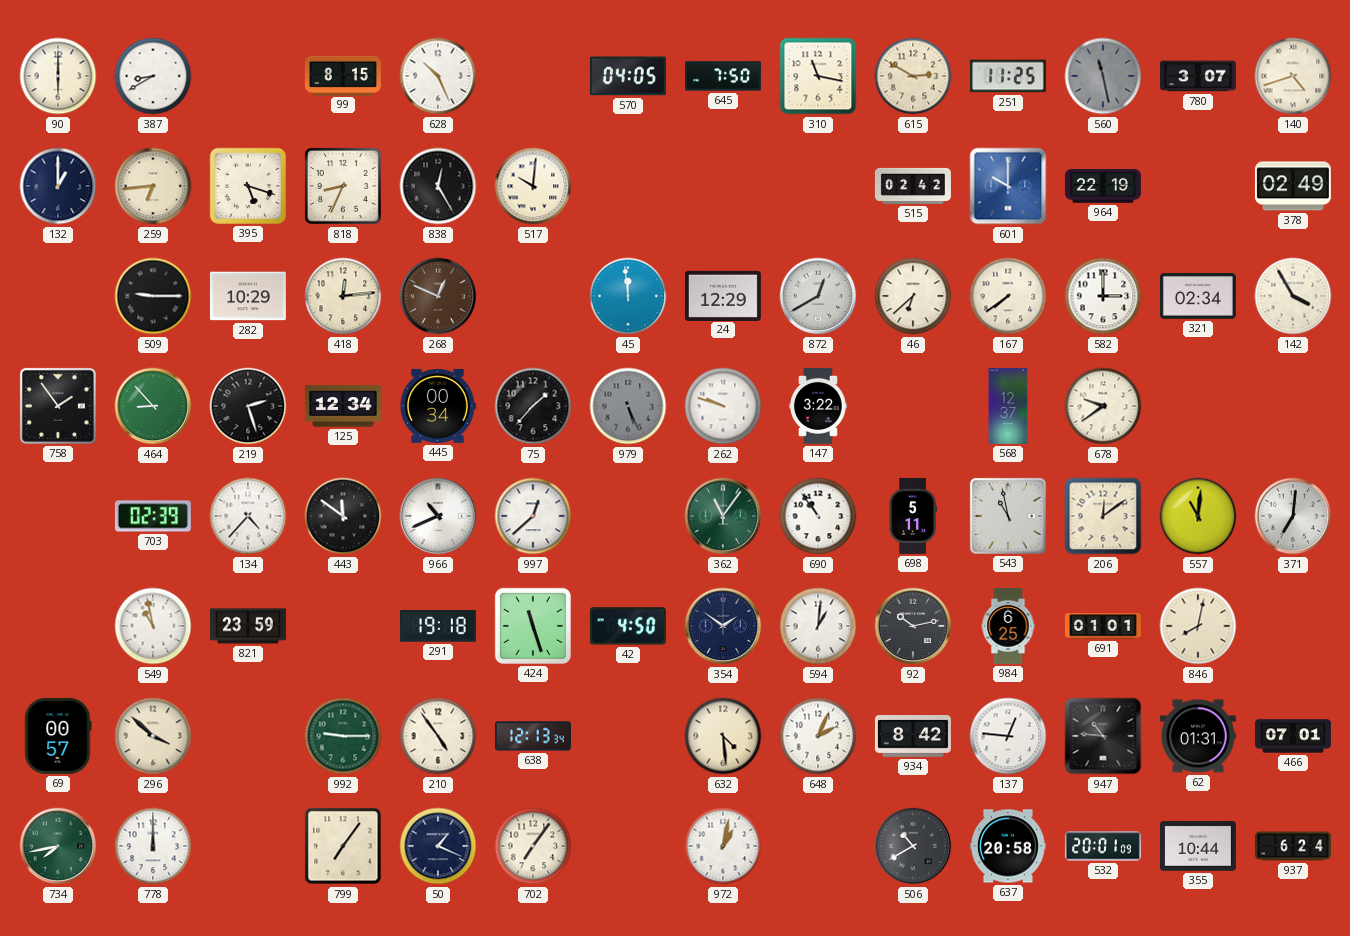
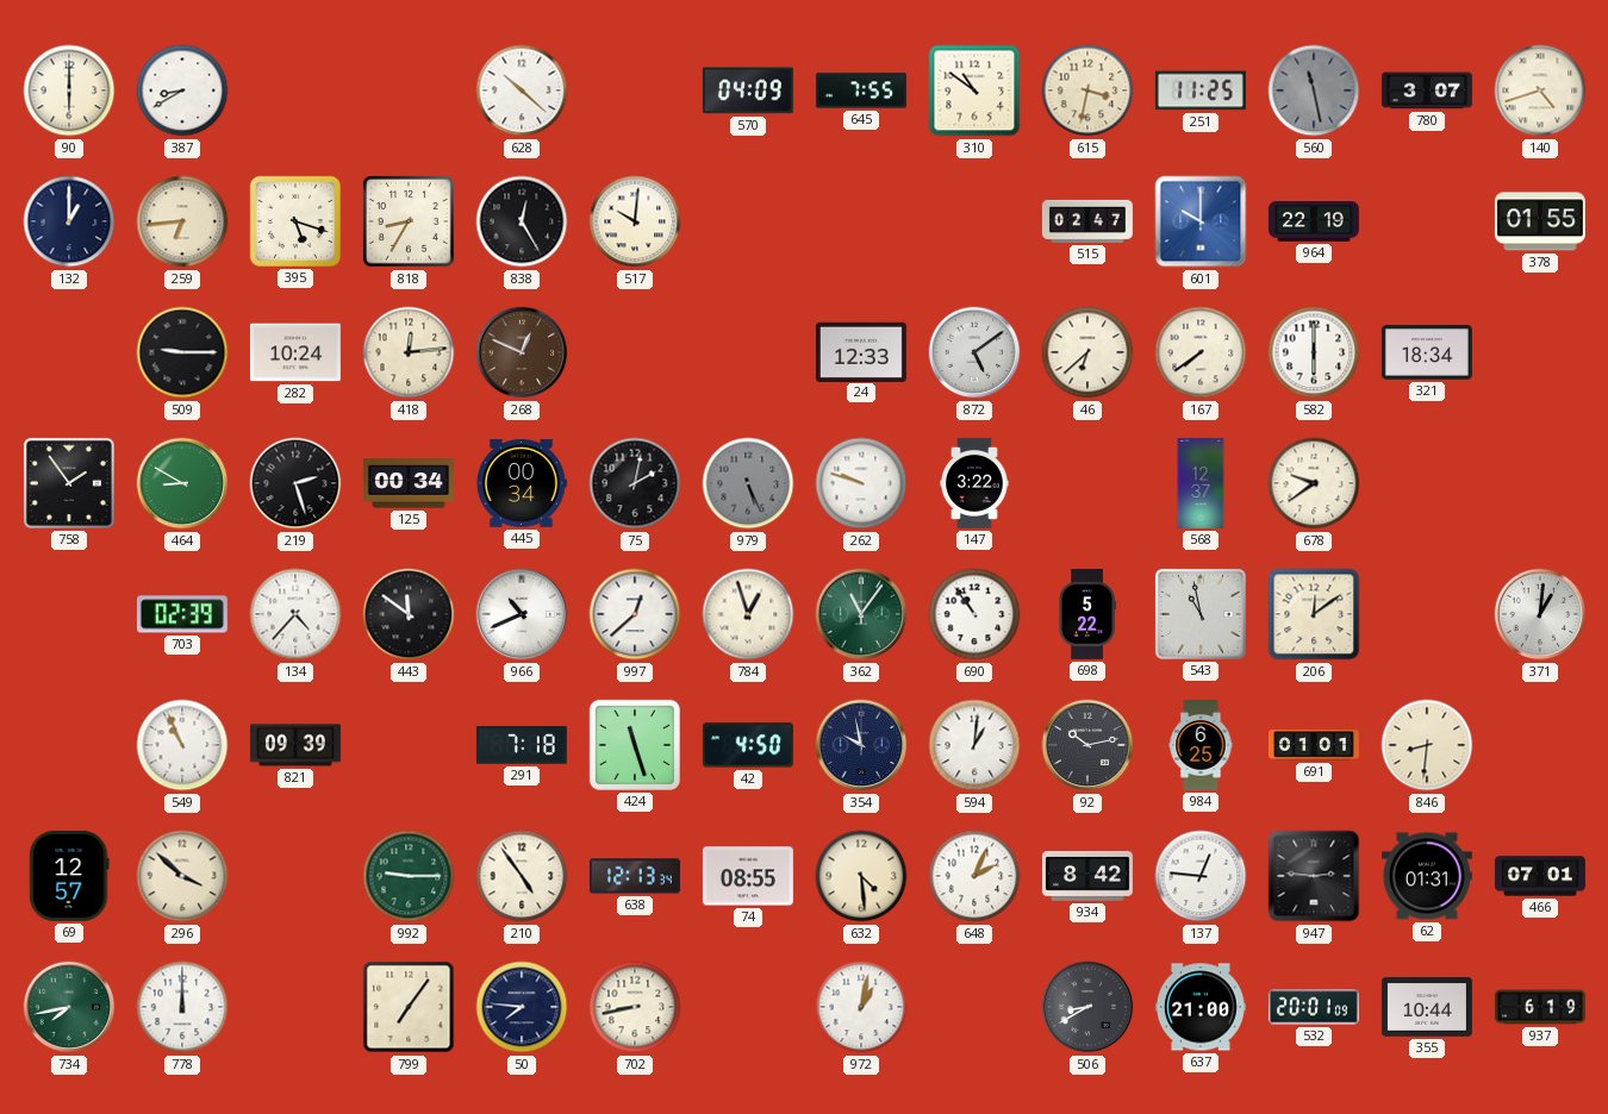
99: 8:15 -> none
628: 10:26 -> 10:22
570: 04:05 -> 04:09
645: 7:50 -> 7:55
310: 11:17 -> 10:51
615: 2:50 -> 3:32
818: 8:34 -> 8:35
515: 02:42 -> 02:47
378: 02:49 -> 01:55
282: 10:29 -> 10:24
45: 11:59 -> none
24: 12:29 -> 12:33
872: 12:40 -> 5:09
582: 3:00 -> 6:00
321: 02:34 -> 18:34
142: 3:55 -> none
464: 8:53 -> 8:50
125: 12:34 -> 00:34
75: 1:37 -> 2:02
784: none -> 12:57
698: 5:11 -> 5:22
557: 11:01 -> none
371: 7:01 -> 1:01
549: 10:58 -> 10:56
821: 23:59 -> 09:39
291: 19:18 -> 7:18
354: 1:51 -> 9:58
846: 8:02 -> 8:31
69: 00:57 -> 12:57
74: none -> 08:55
947: 10:46 -> 2:46
50: 1:19 -> 7:46
702: 7:06 -> 8:43
506: 10:40 -> 8:40
637: 20:58 -> 21:00
937: 6:24 -> 6:19
